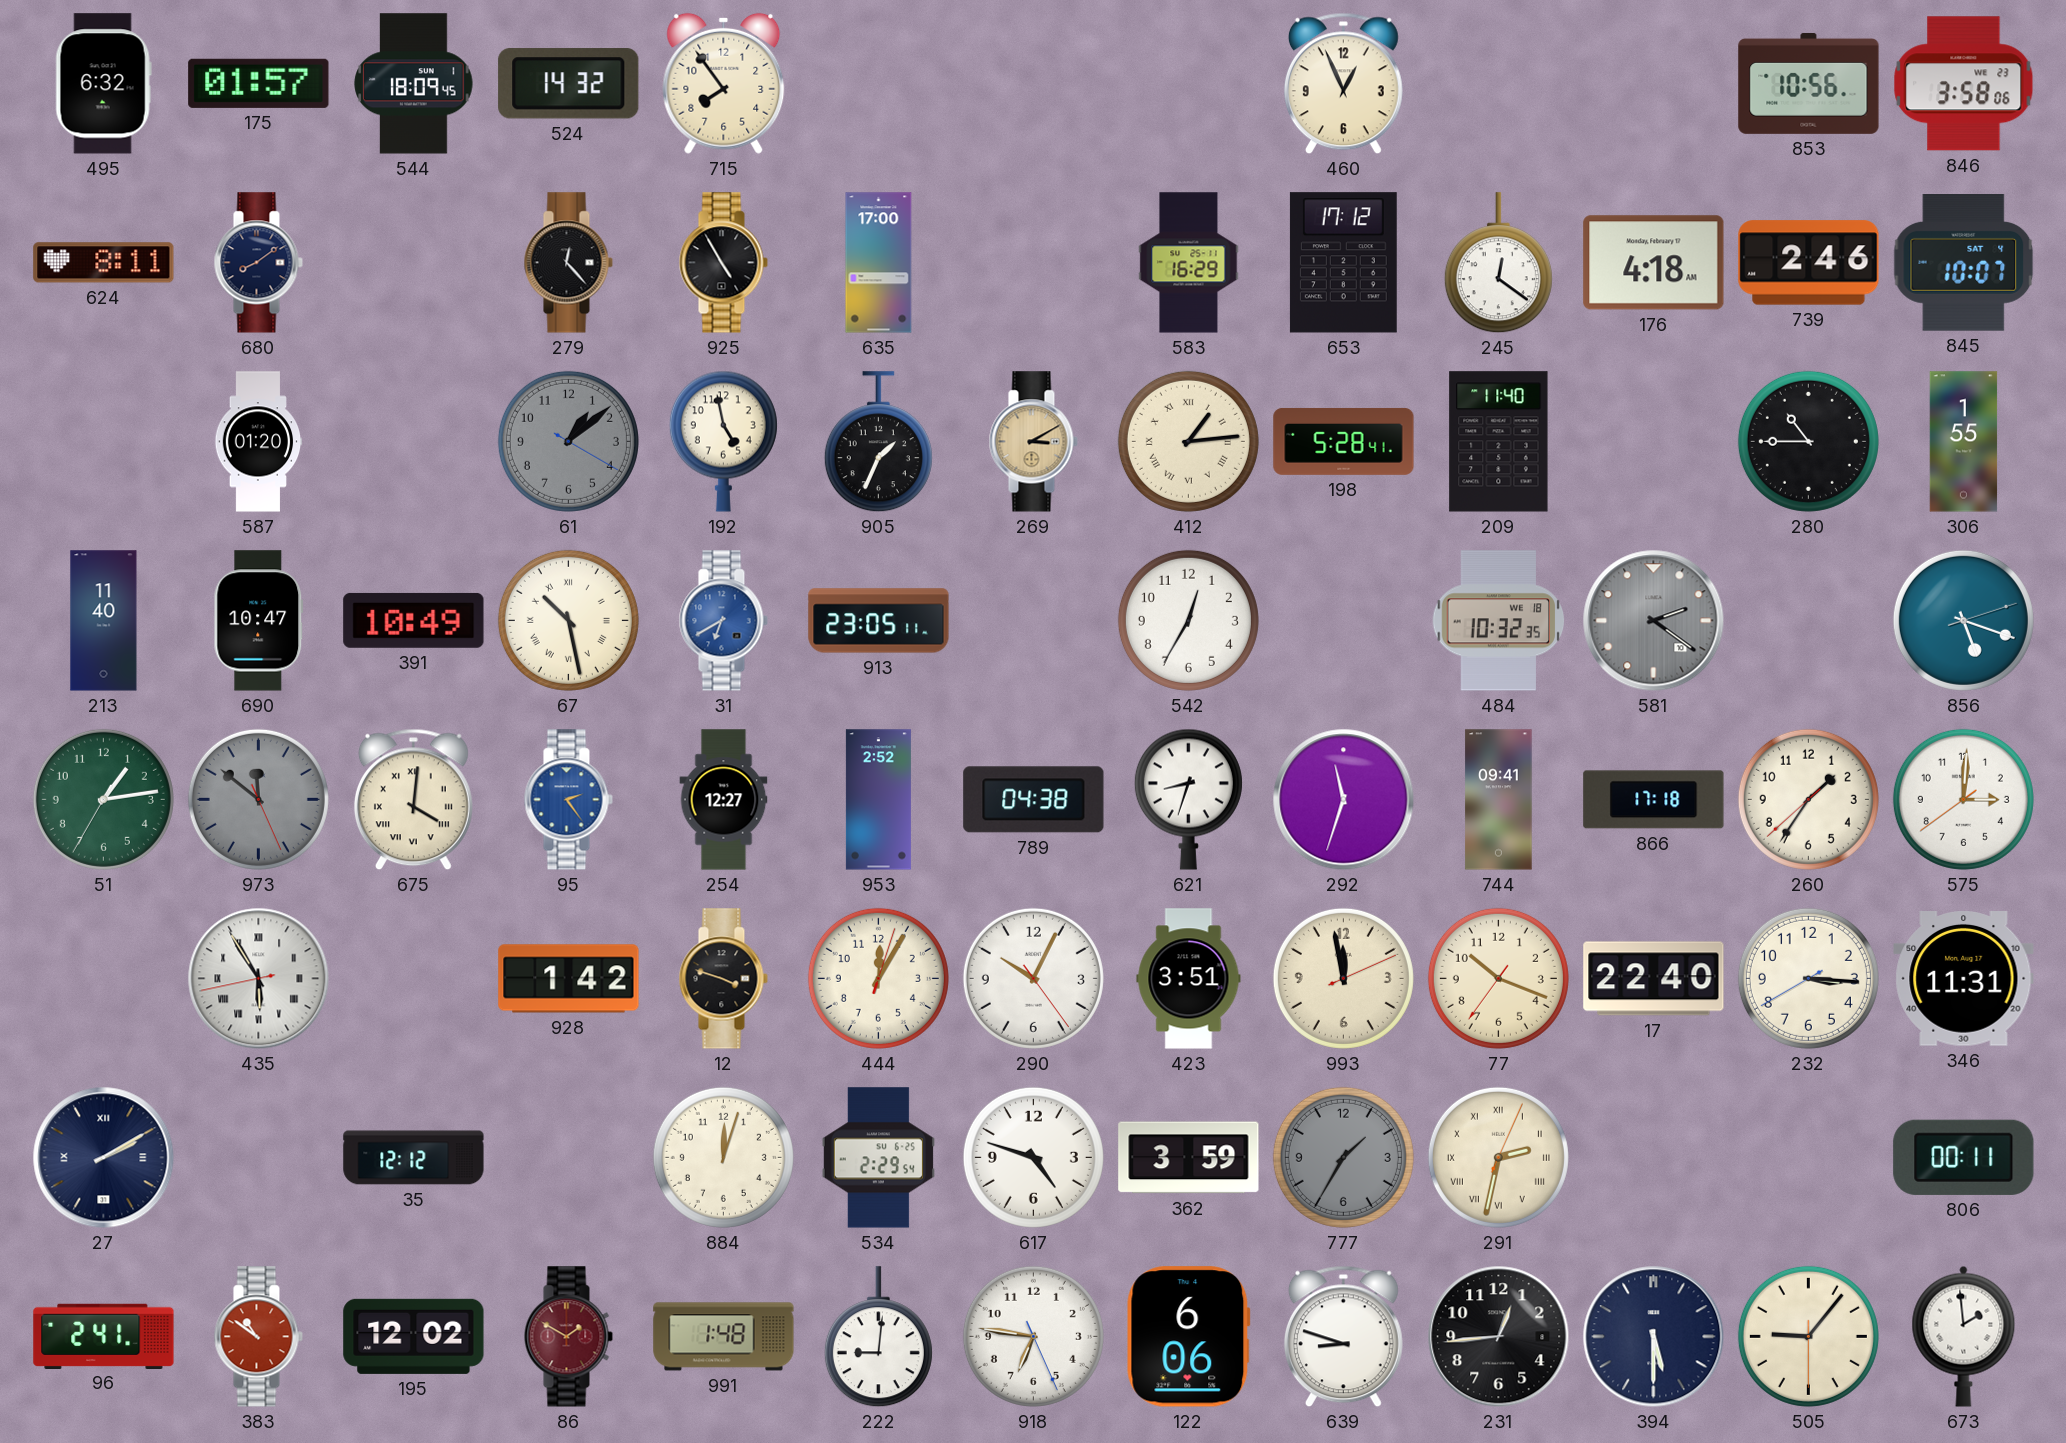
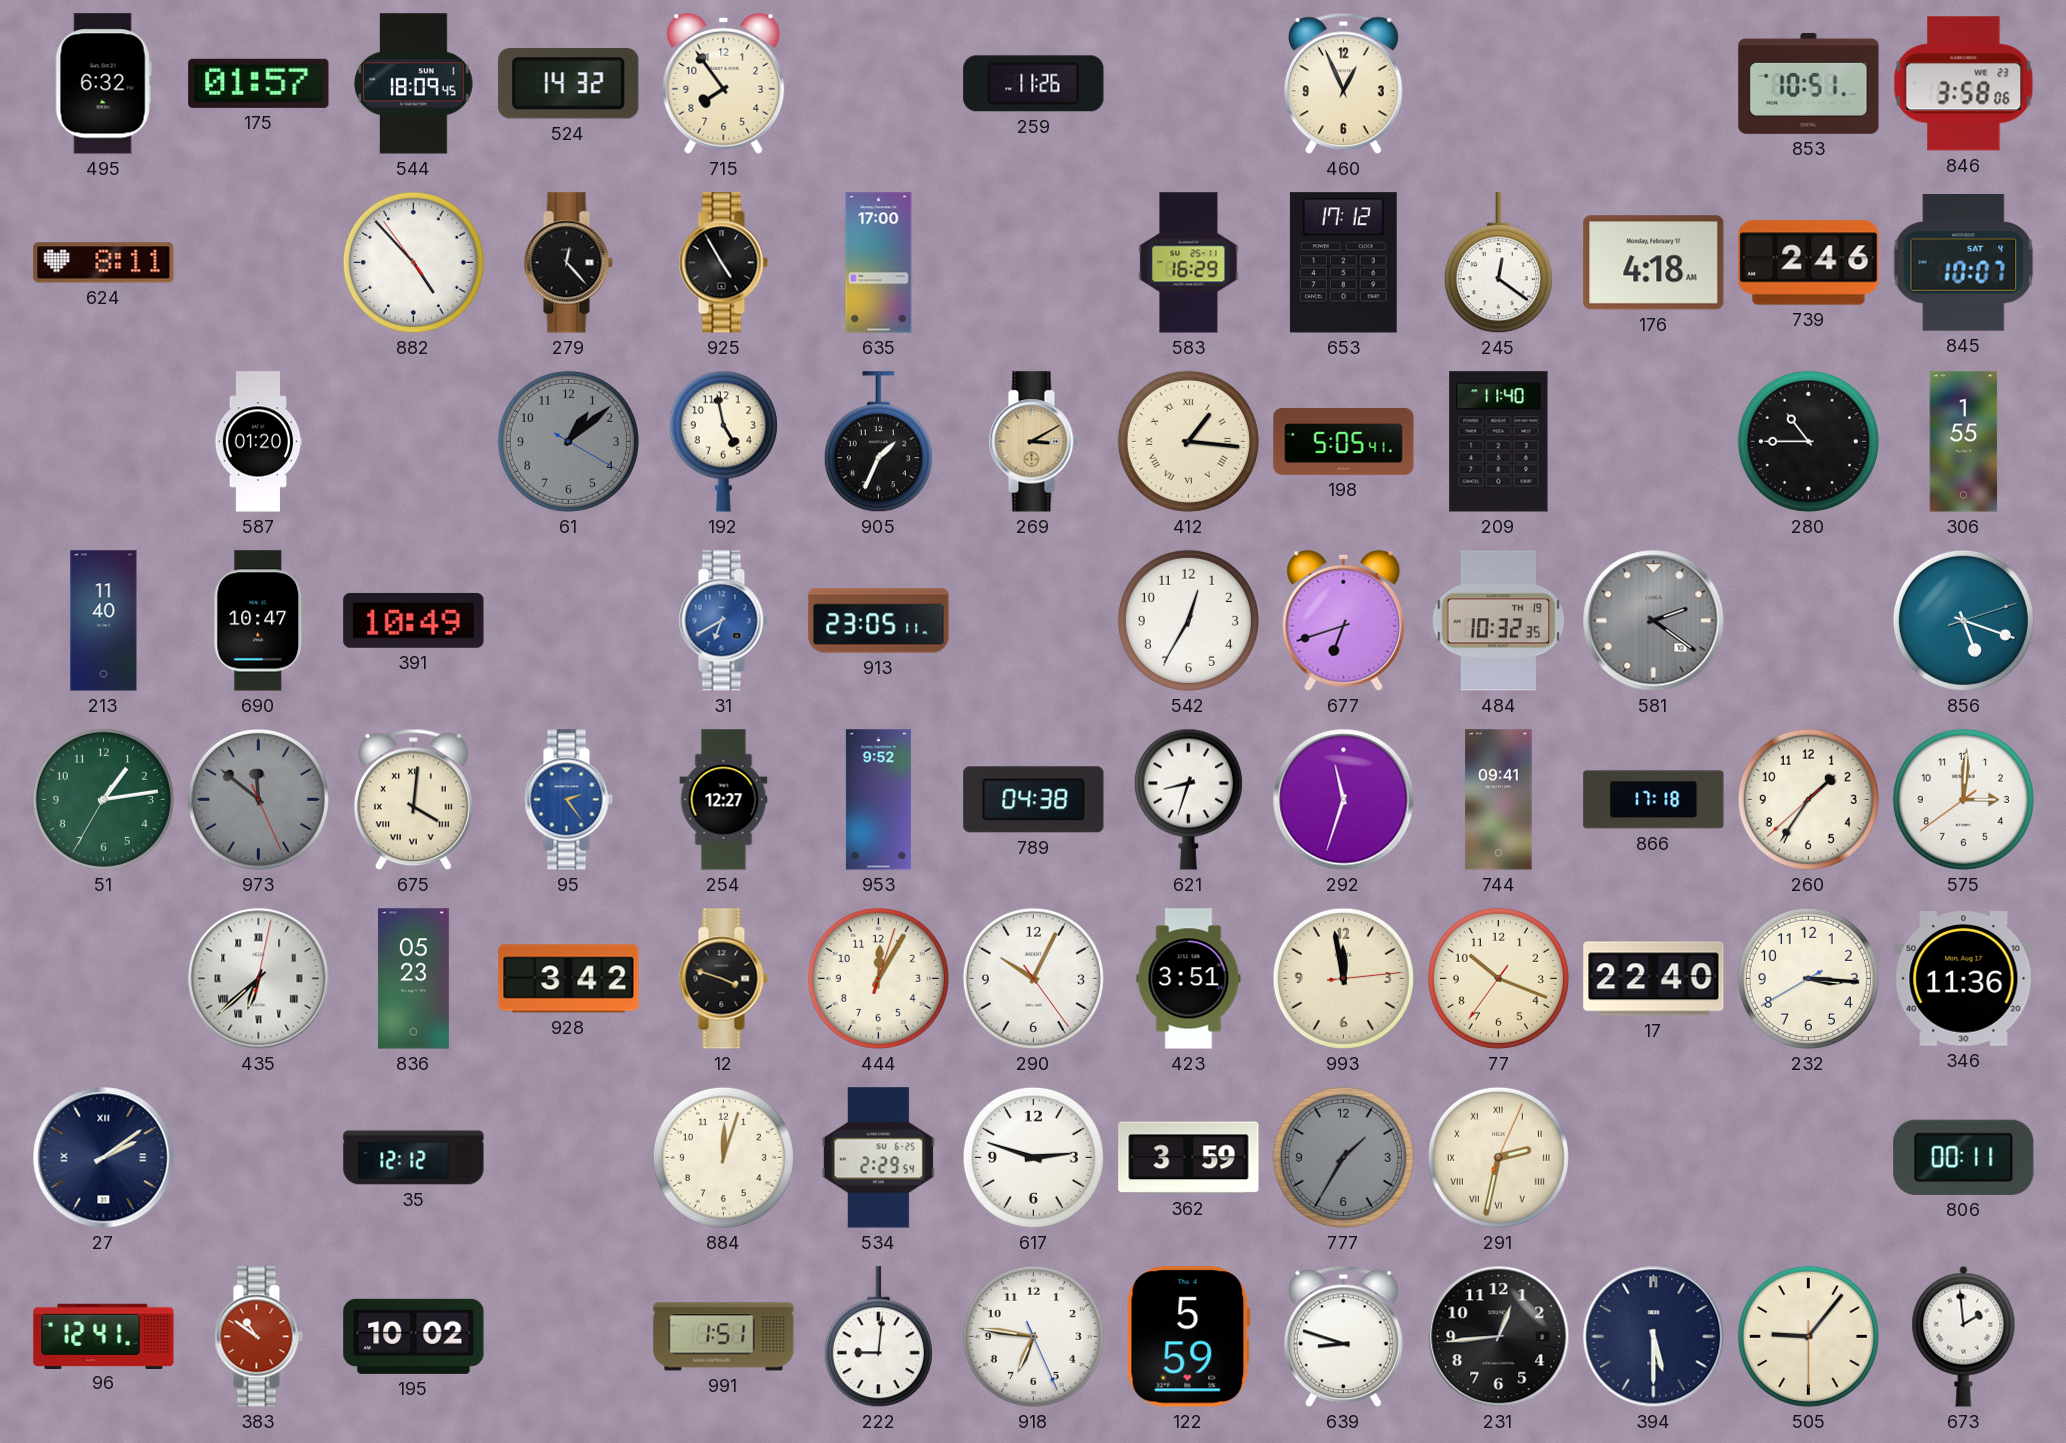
259: none -> 11:26
853: 10:56 -> 10:51
680: 8:09 -> none
882: none -> 4:52
412: 1:14 -> 1:16
198: 5:28 -> 5:05
67: 10:28 -> none
677: none -> 6:42
484 date: WE 18 -> TH 19
953: 2:52 -> 9:52
435: 5:54 -> 6:38
836: none -> 05:23
928: 1:42 -> 3:42
993: 11:58:11 -> 11:58:14
346: 11:31 -> 11:36
27: 2:10 -> 2:09
617: 4:48 -> 2:48
96: 2:41 -> 12:41
195: 12:02 -> 10:02
86: 1:50 -> none
991: 1:48 -> 1:51
122: 6:06 -> 5:59
